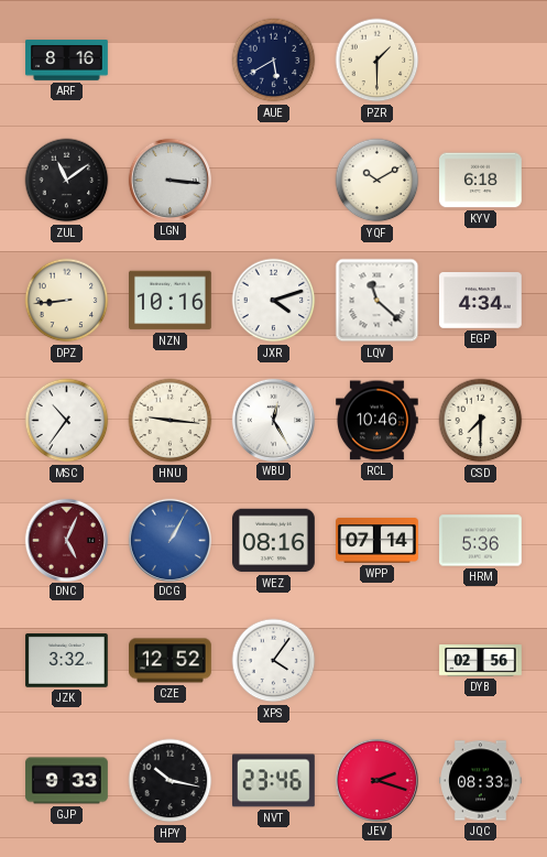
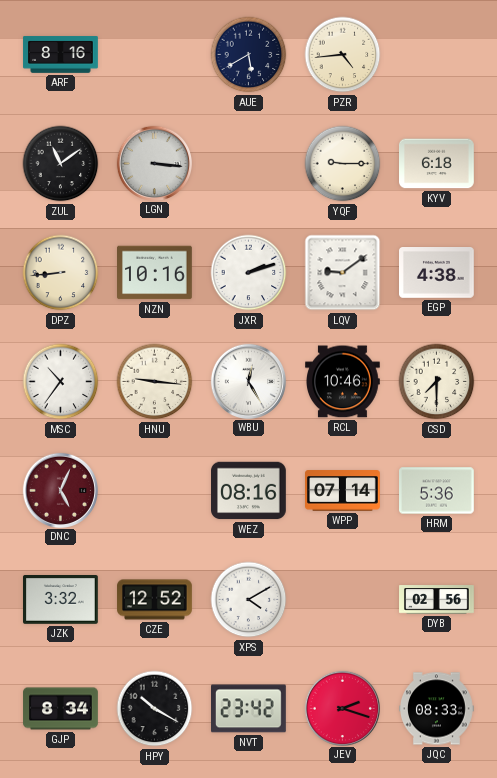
PZR: 1:30 -> 4:44
YQF: 10:10 -> 9:15
JXR: 4:12 -> 2:12
LQV: 11:22 -> 9:09
EGP: 4:34 -> 4:38
DCG: 1:05 -> none
XPS: 4:06 -> 4:10
GJP: 9:33 -> 8:34
HPY: 10:17 -> 10:20
NVT: 23:46 -> 23:42
